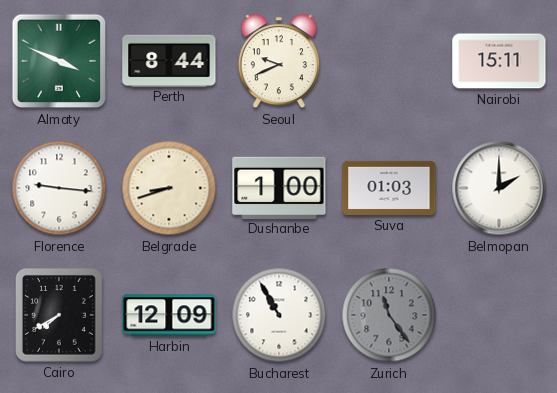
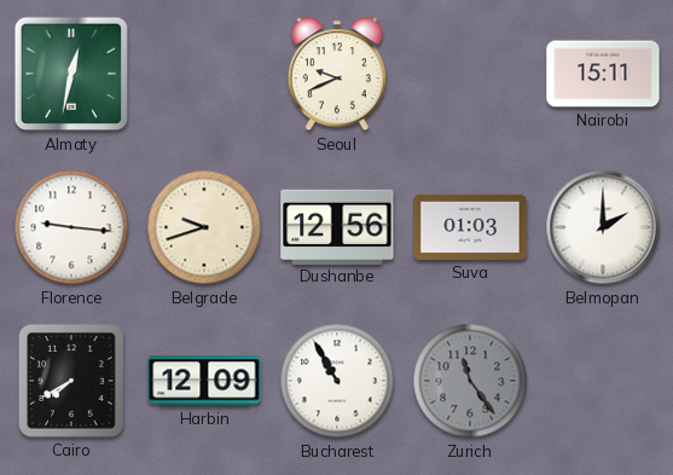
Almaty: 3:49 -> 12:32
Perth: 8:44 -> none
Belgrade: 8:42 -> 9:42
Dushanbe: 1:00 -> 12:56
